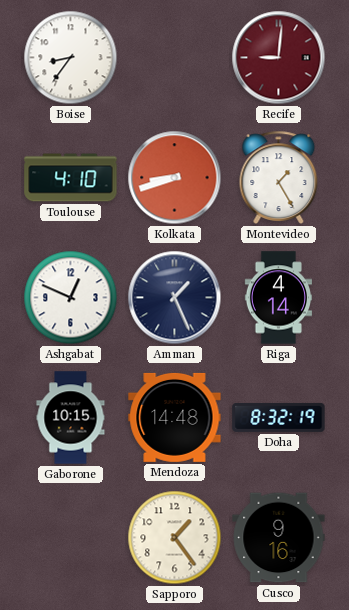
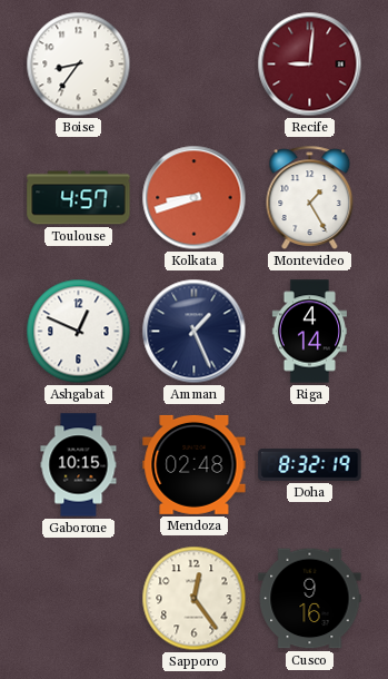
Toulouse: 4:10 -> 4:57
Mendoza: 14:48 -> 02:48
Sapporo: 1:24 -> 12:24
